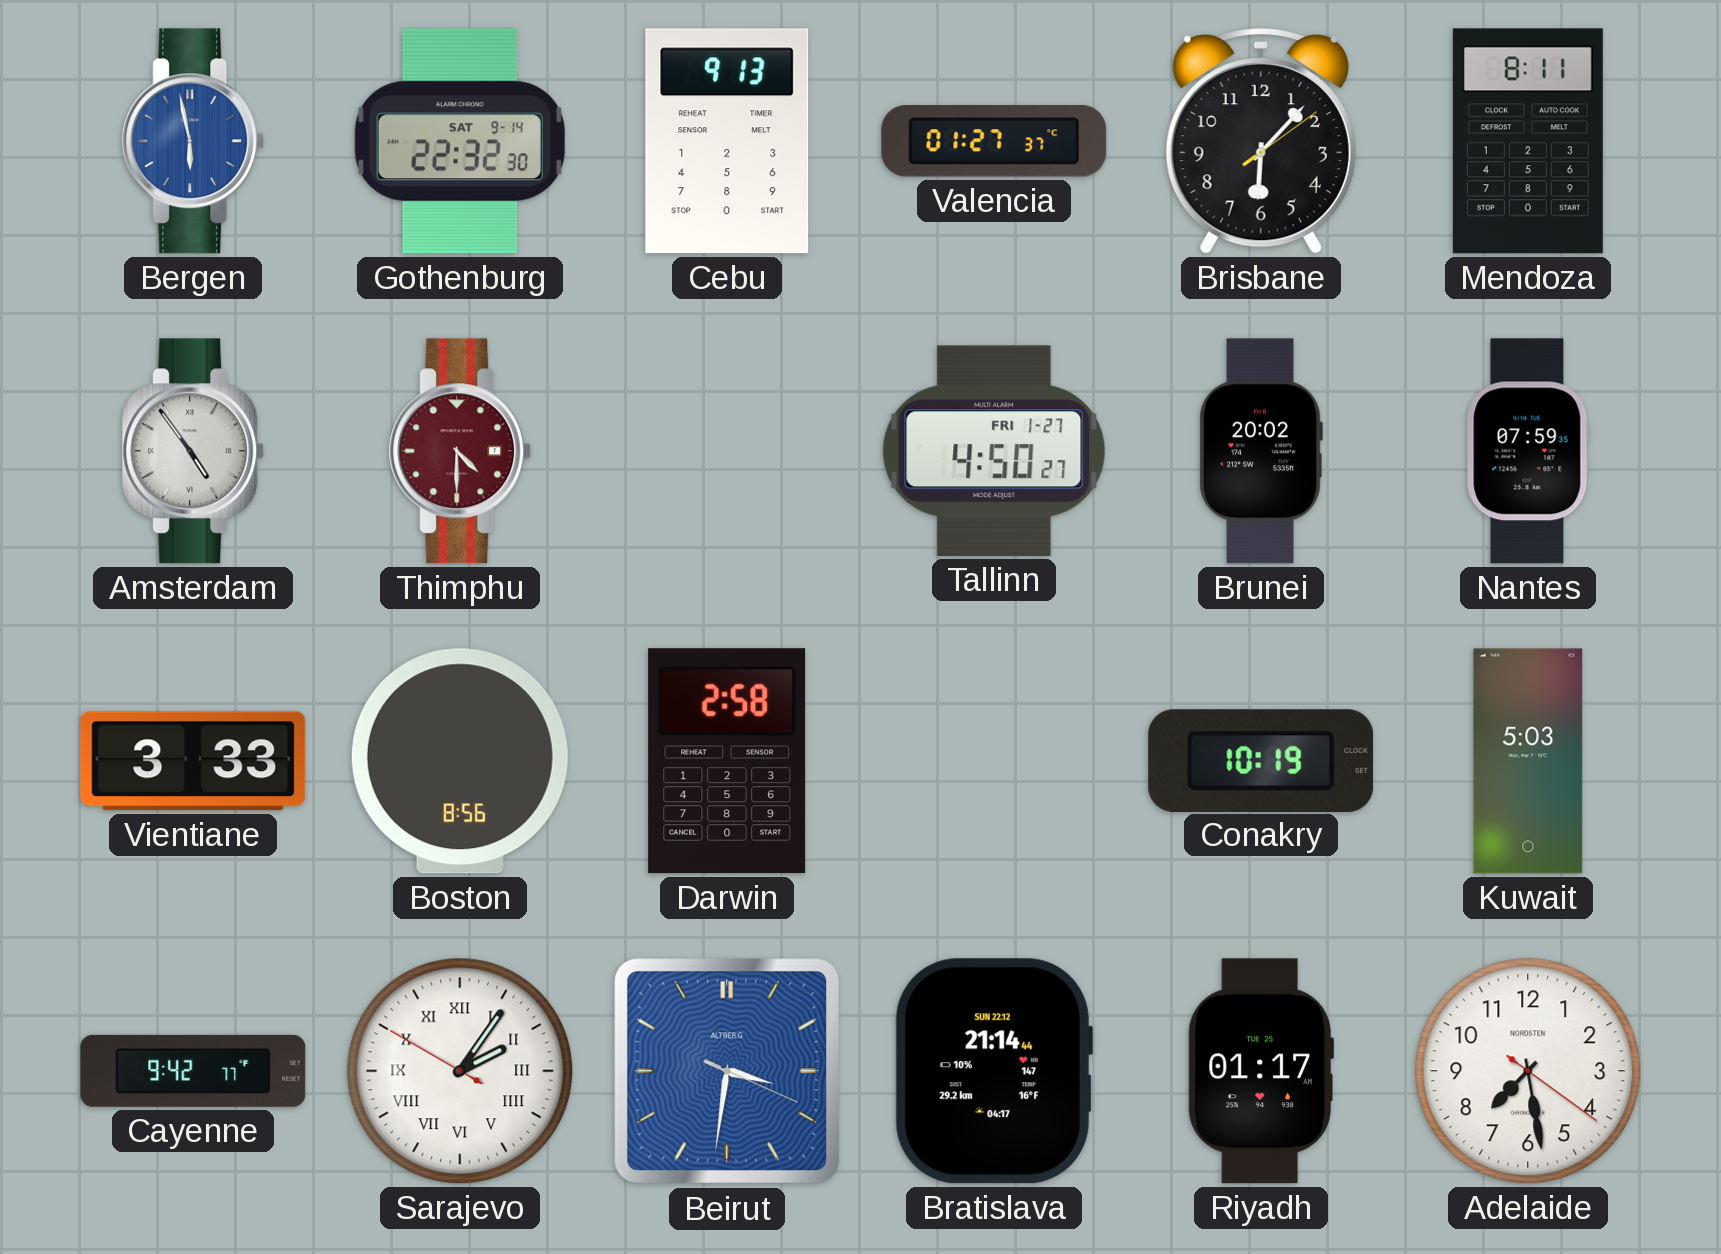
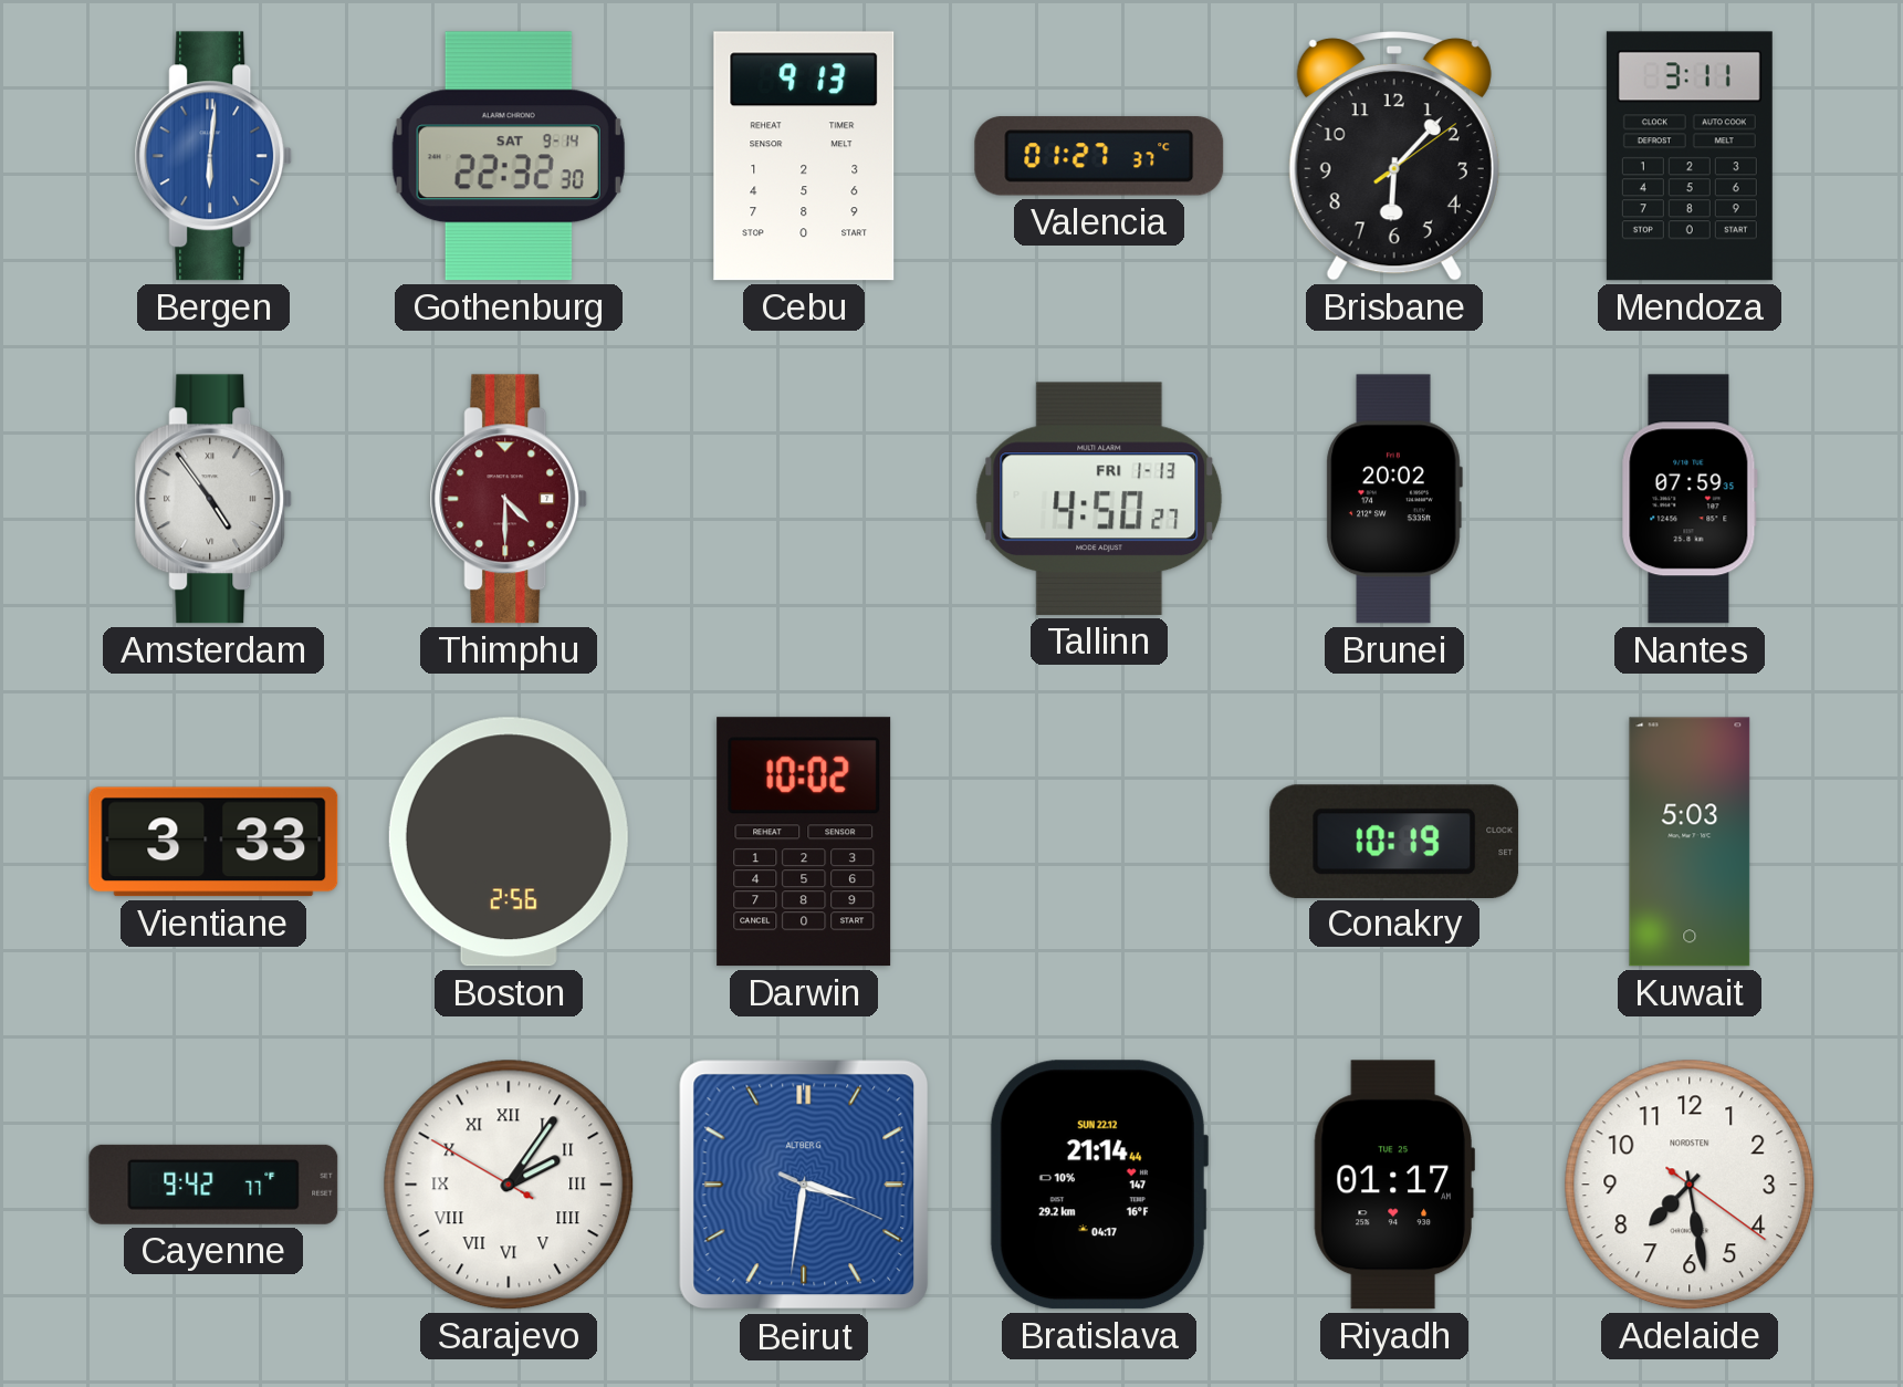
Bergen: 5:58 -> 6:01
Mendoza: 8:11 -> 3:11
Tallinn date: FRI 1-27 -> FRI 1-13
Boston: 8:56 -> 2:56
Darwin: 2:58 -> 10:02
